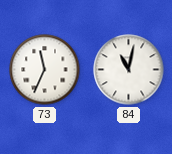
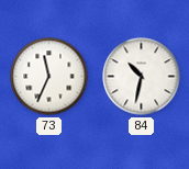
84: 11:02 -> 10:32
